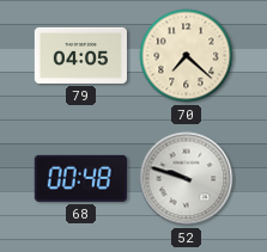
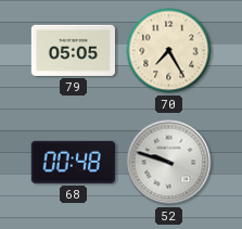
79: 04:05 -> 05:05
70: 7:22 -> 7:25
